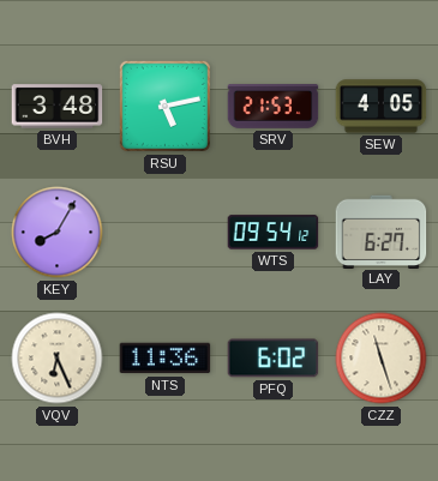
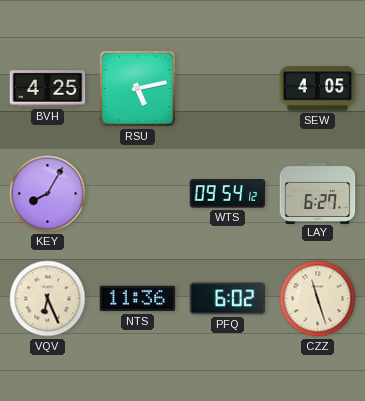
BVH: 3:48 -> 4:25
SRV: 21:53 -> none
